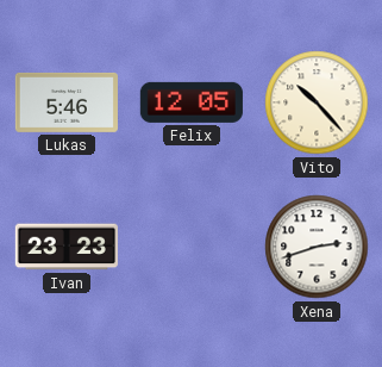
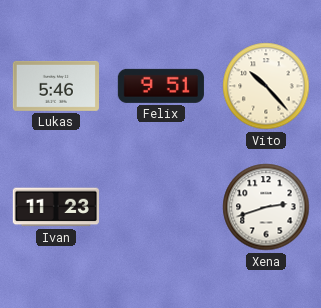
Felix: 12:05 -> 9:51
Ivan: 23:23 -> 11:23
